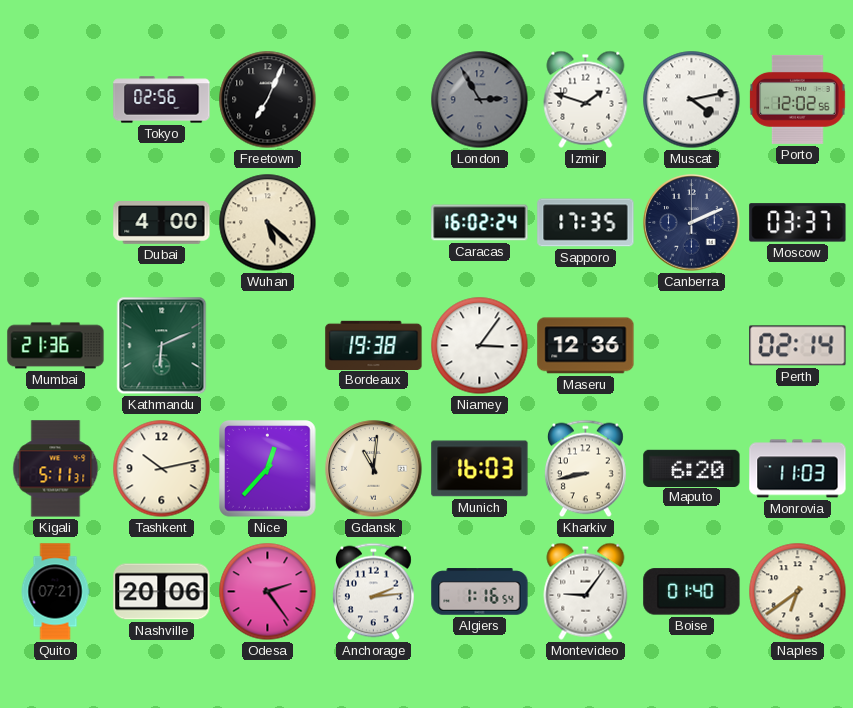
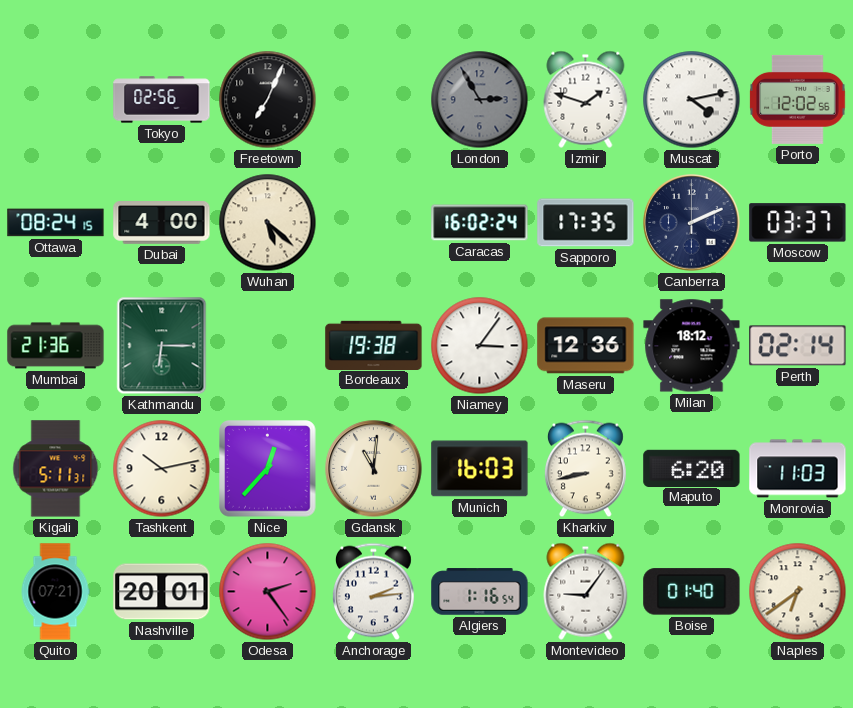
Ottawa: none -> 08:24
Kathmandu: 6:11 -> 6:15
Milan: none -> 18:12
Nashville: 20:06 -> 20:01
